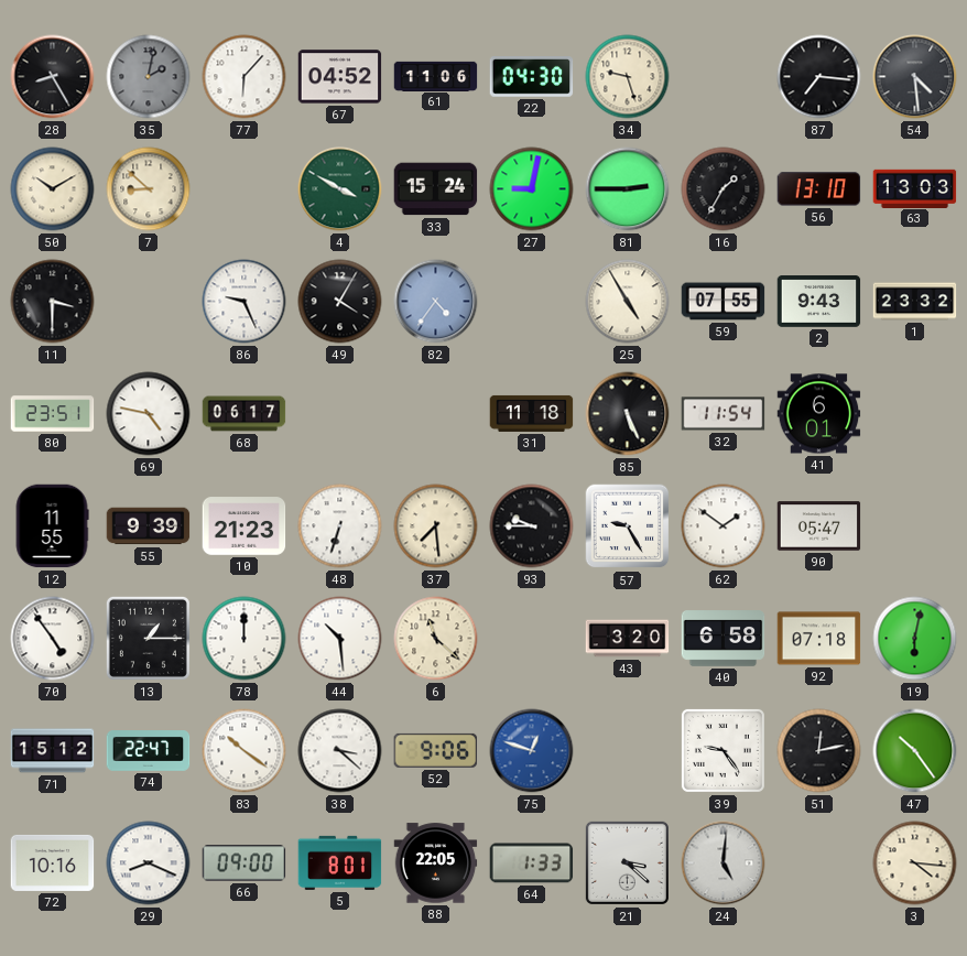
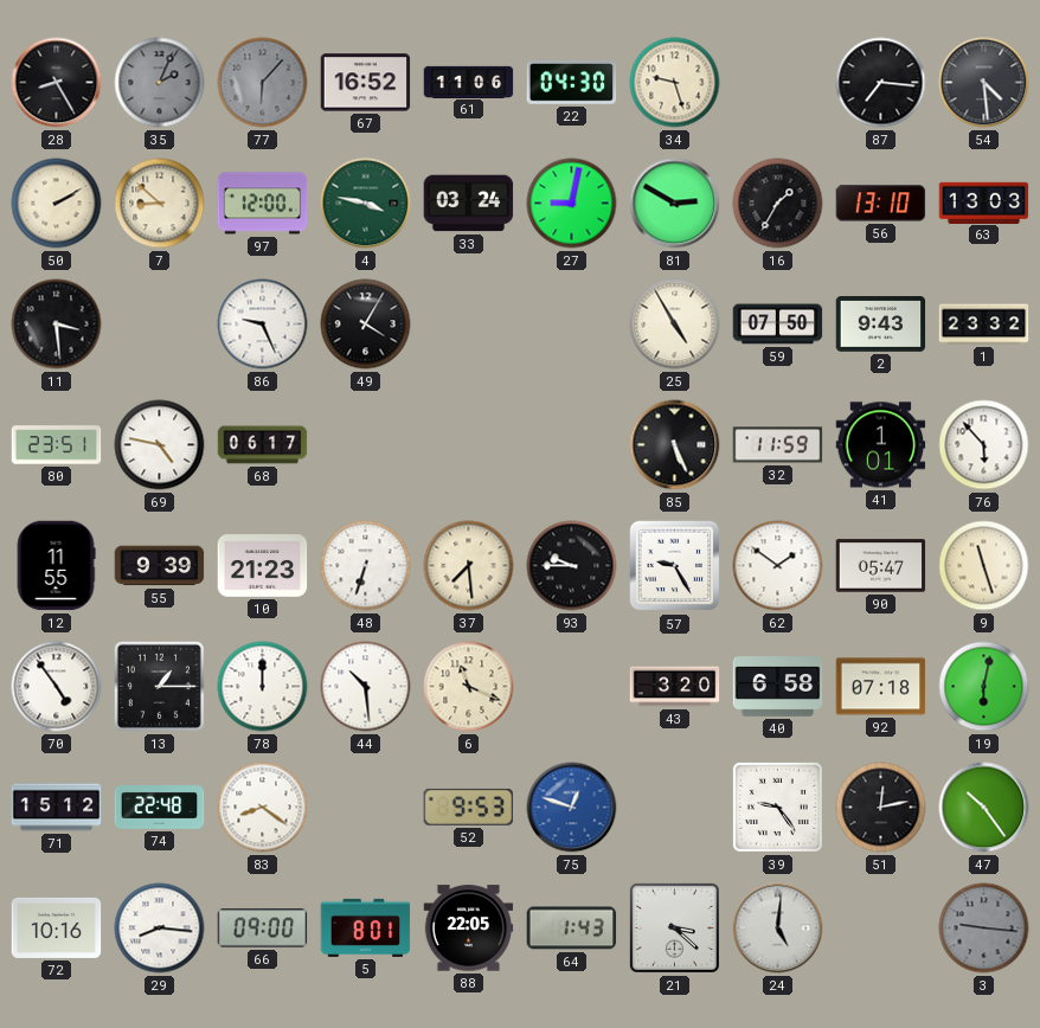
35: 2:02 -> 2:04
77 dial: white -> grey
67: 04:52 -> 16:52
50: 10:10 -> 2:10
97: none -> 12:00
4: 3:50 -> 3:47
33: 15:24 -> 03:24
81: 2:45 -> 2:50
11: 3:30 -> 3:29
82: 4:36 -> none
59: 07:55 -> 07:50
31: 11:18 -> none
32: 11:54 -> 11:59
41: 6:01 -> 1:01
76: none -> 5:53
9: none -> 11:27
6: 11:22 -> 11:19
74: 22:47 -> 22:48
83: 10:21 -> 8:21
38: 3:22 -> none
52: 9:06 -> 9:53
29: 8:19 -> 8:16
64: 1:33 -> 1:43
3: 4:16 -> 9:16
3 dial: cream -> grey
